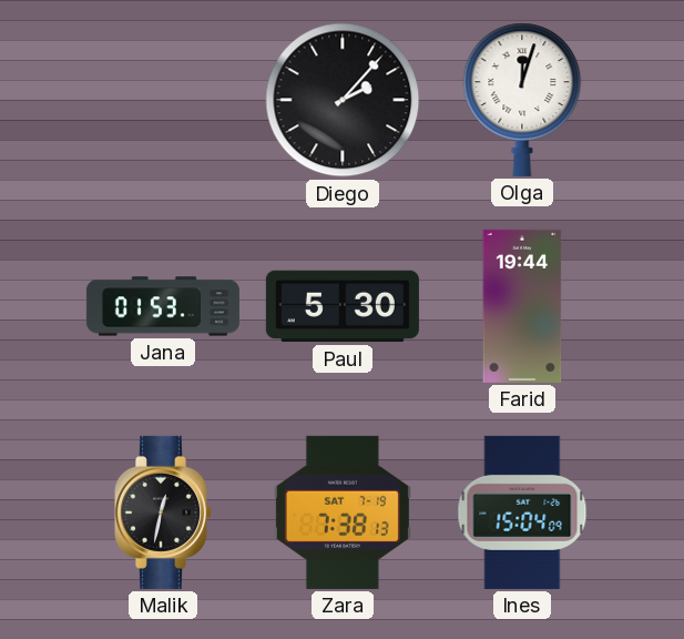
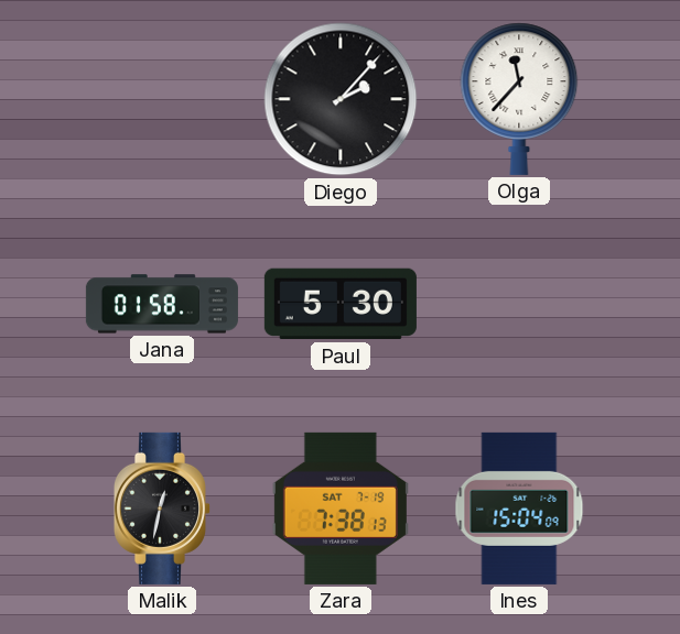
Olga: 12:03 -> 11:37
Jana: 01:53 -> 01:58
Farid: 19:44 -> none
